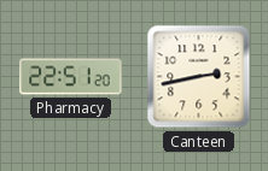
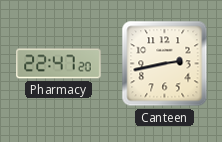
Pharmacy: 22:51 -> 22:47
